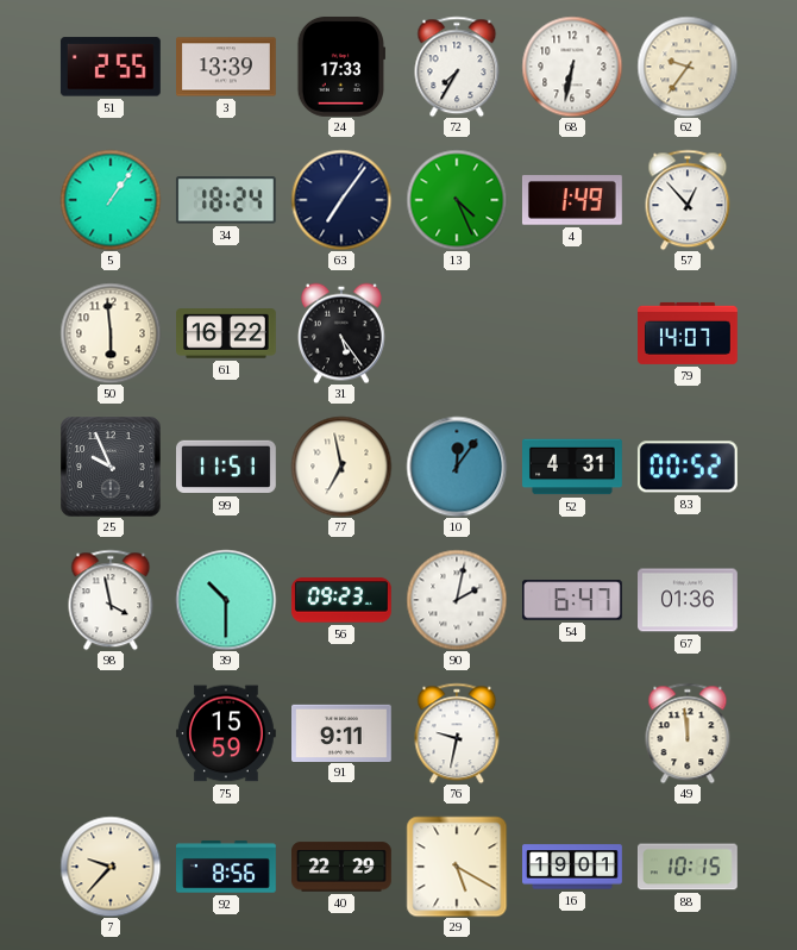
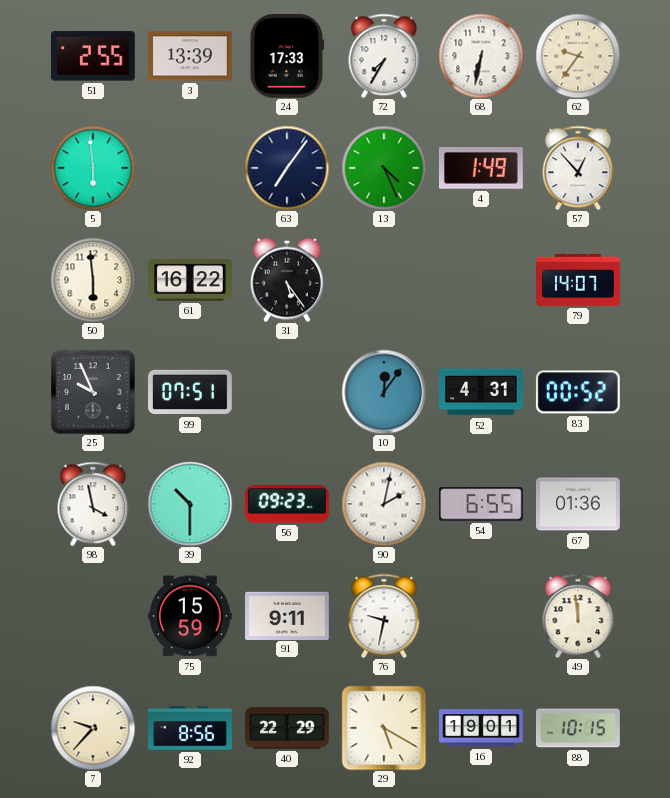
5: 1:06 -> 5:59
34: 18:24 -> none
99: 11:51 -> 07:51
77: 6:58 -> none
54: 6:47 -> 6:55
